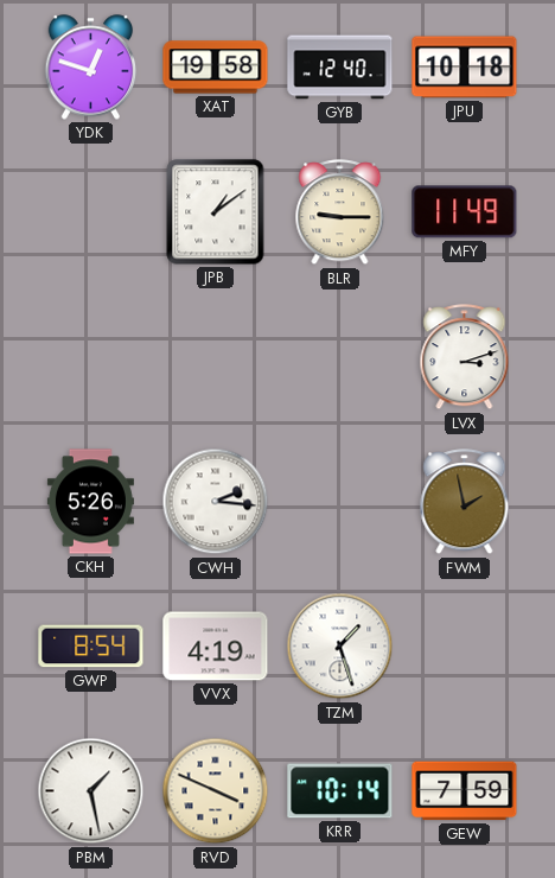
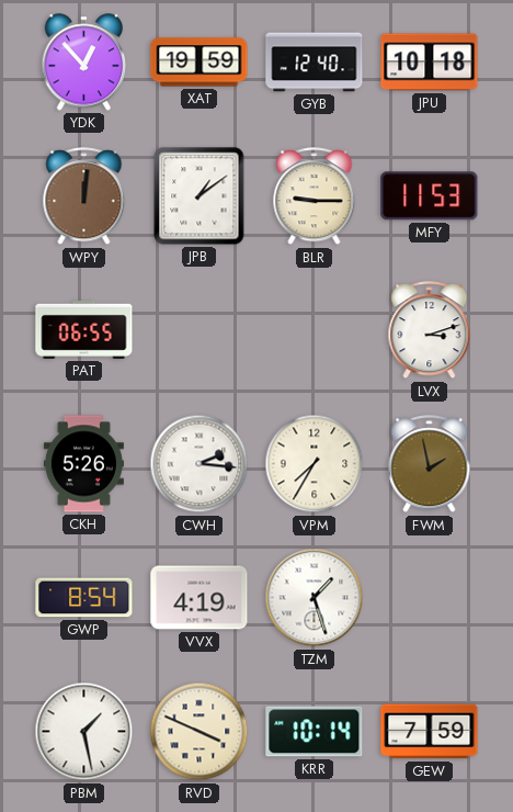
YDK: 12:48 -> 12:53
XAT: 19:58 -> 19:59
WPY: none -> 12:01
MFY: 11:49 -> 11:53
PAT: none -> 06:55
VPM: none -> 7:35
